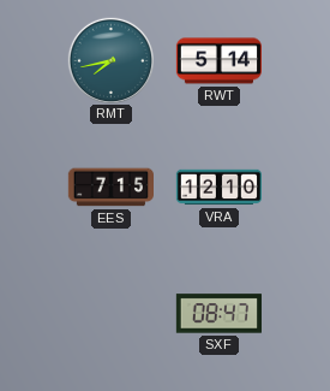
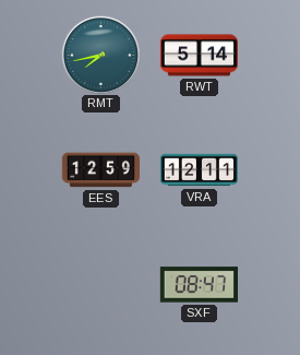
EES: 7:15 -> 12:59
VRA: 12:10 -> 12:11
